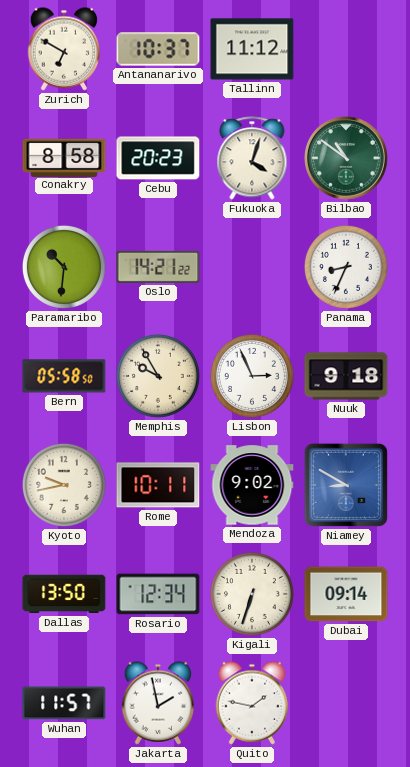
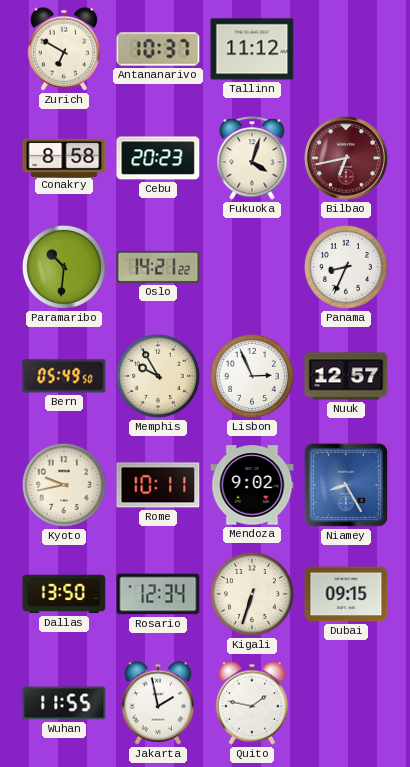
Bilbao: 10:51 -> 6:43
Bilbao dial: green -> burgundy
Bern: 05:58 -> 05:49
Nuuk: 9:18 -> 12:57
Niamey: 8:50 -> 8:25
Dubai: 09:14 -> 09:15
Wuhan: 11:57 -> 11:55
